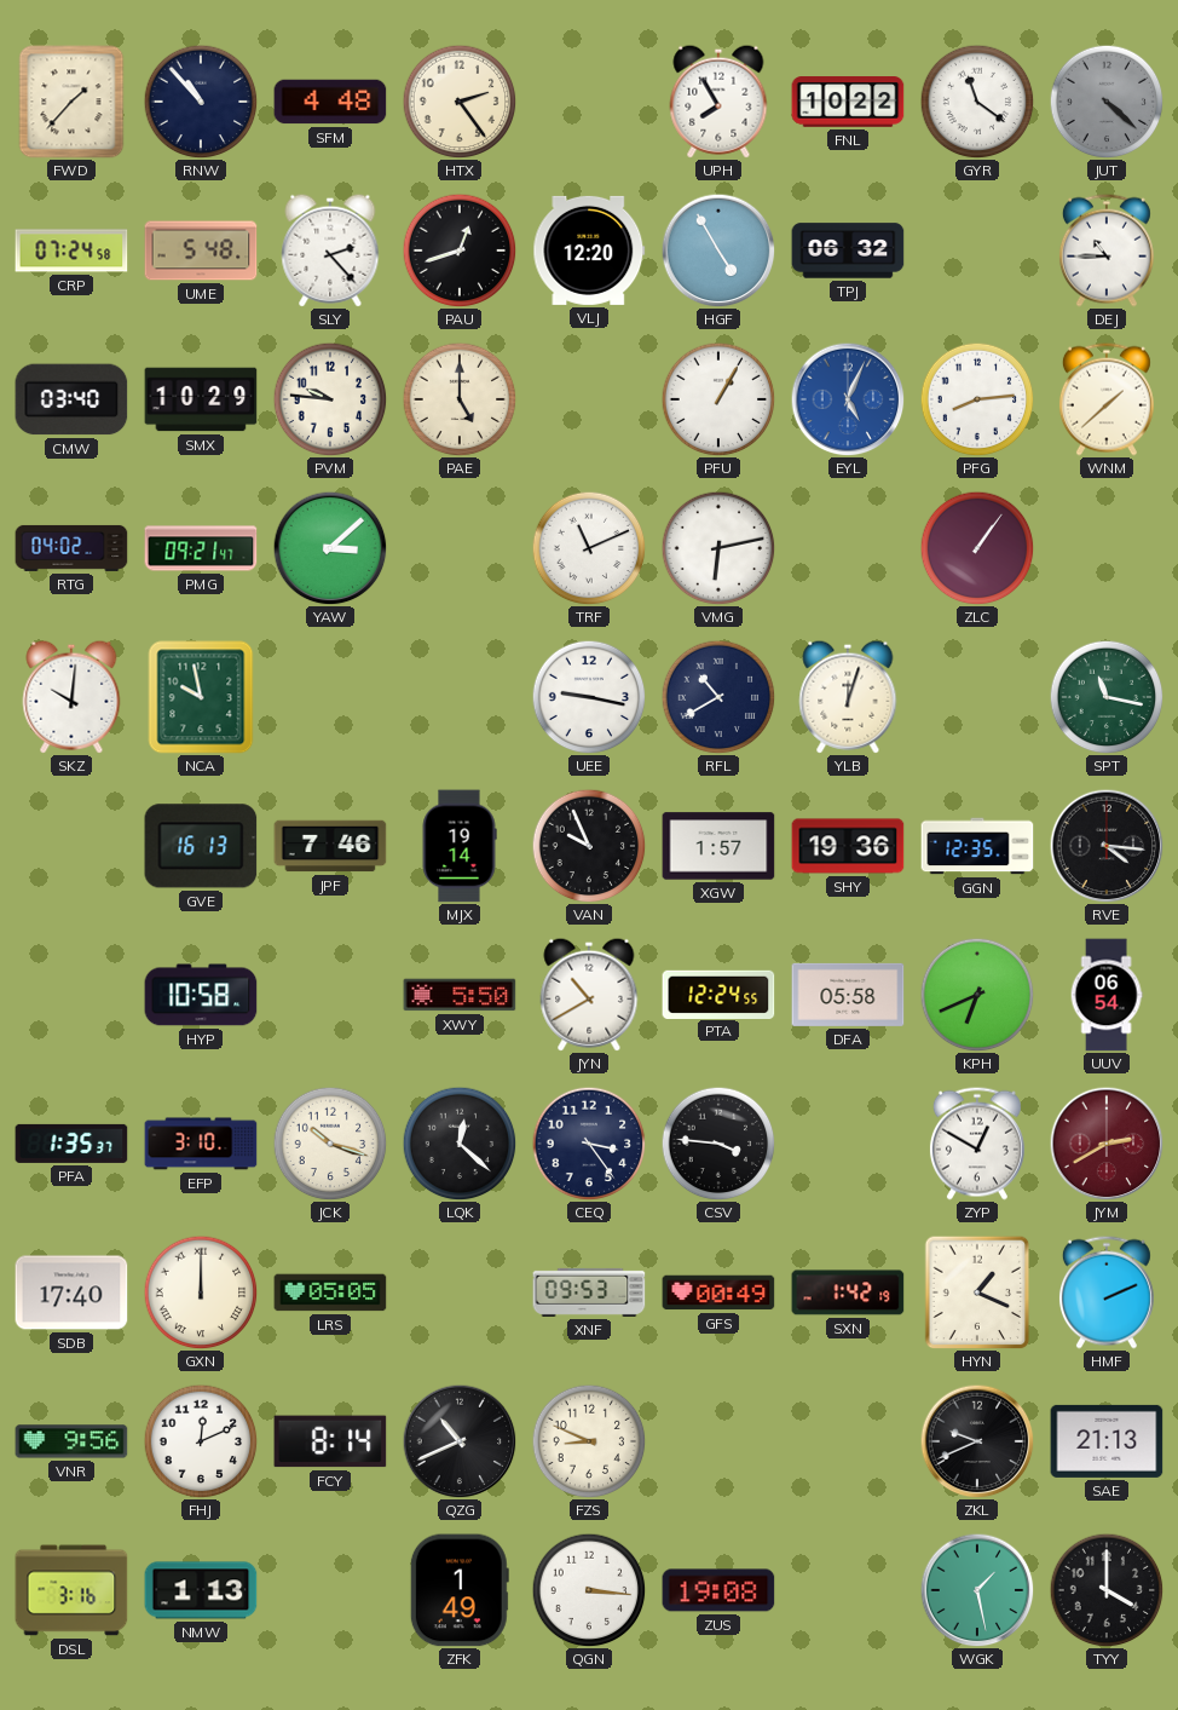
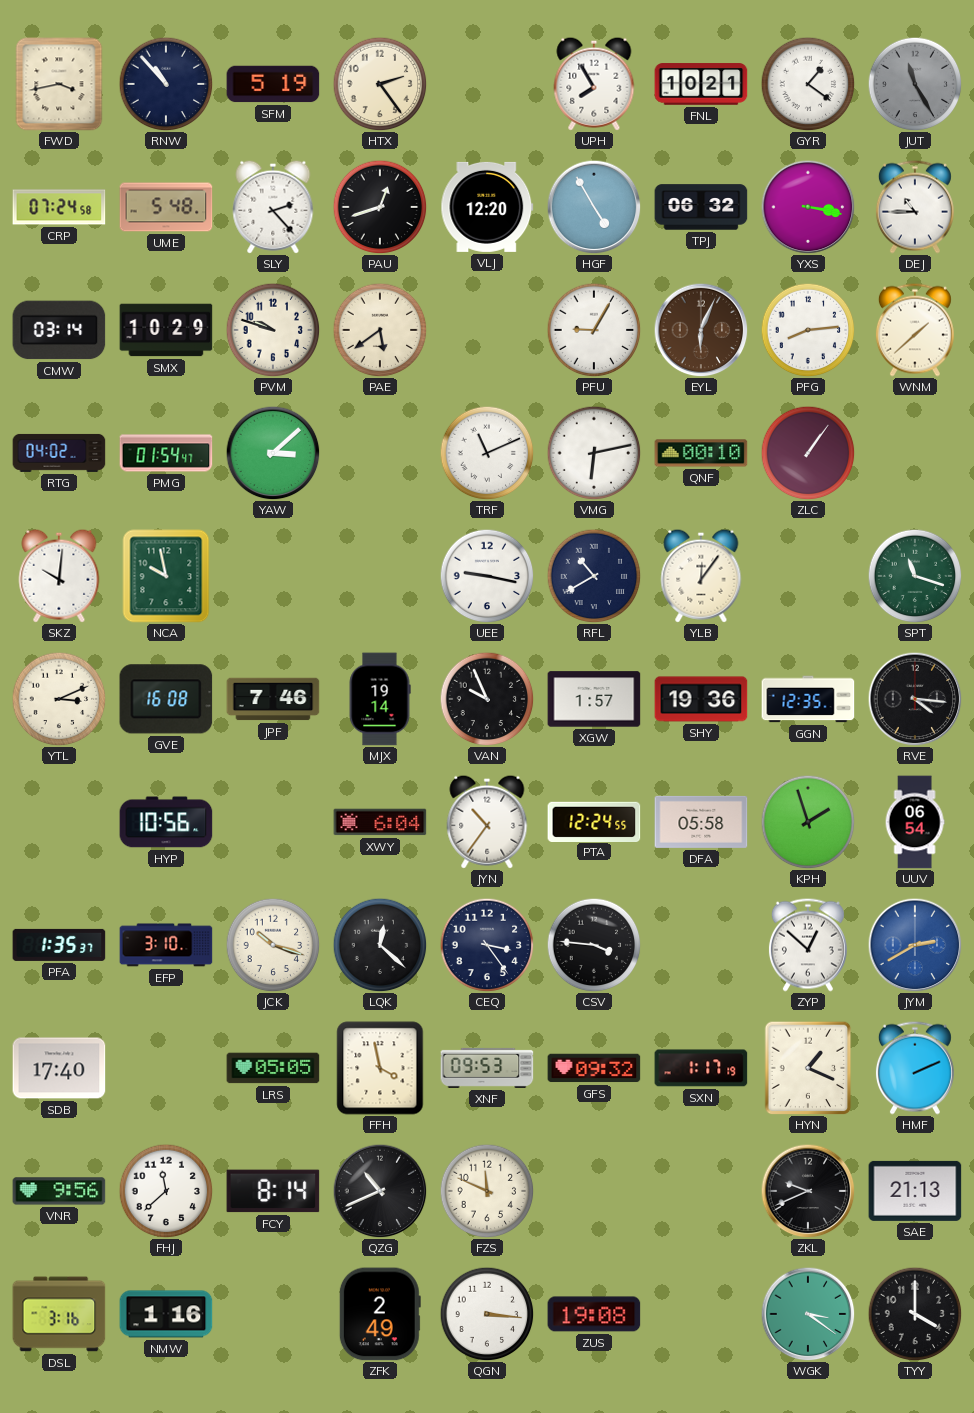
FWD: 1:37 -> 3:43
SFM: 4:48 -> 5:19
FNL: 10:22 -> 10:21
GYR: 11:21 -> 1:21
JUT: 4:22 -> 11:25
YXS: none -> 3:17
CMW: 03:40 -> 03:14
PVM: 9:46 -> 9:48
PAE: 5:00 -> 5:39
PFU: 1:05 -> 9:05
EYL: 5:04 -> 6:04
EYL dial: blue -> brown
PMG: 09:21 -> 01:54
QNF: none -> 00:10
YLB: 12:03 -> 12:06
SPT: 11:17 -> 11:18
YTL: none -> 3:11
GVE: 16:13 -> 16:08
HYP: 10:58 -> 10:56
XWY: 5:50 -> 6:04
JYN: 10:40 -> 10:36
KPH: 6:41 -> 1:57
ZYP: 12:50 -> 12:52
JYM dial: burgundy -> blue
GXN: 12:00 -> none
FFH: none -> 3:58
GFS: 00:49 -> 09:32
SXN: 1:42 -> 1:17
FHJ: 12:11 -> 11:38
FZS: 8:49 -> 11:49
NMW: 1:13 -> 1:16
ZFK: 1:49 -> 2:49
WGK: 1:28 -> 3:21
